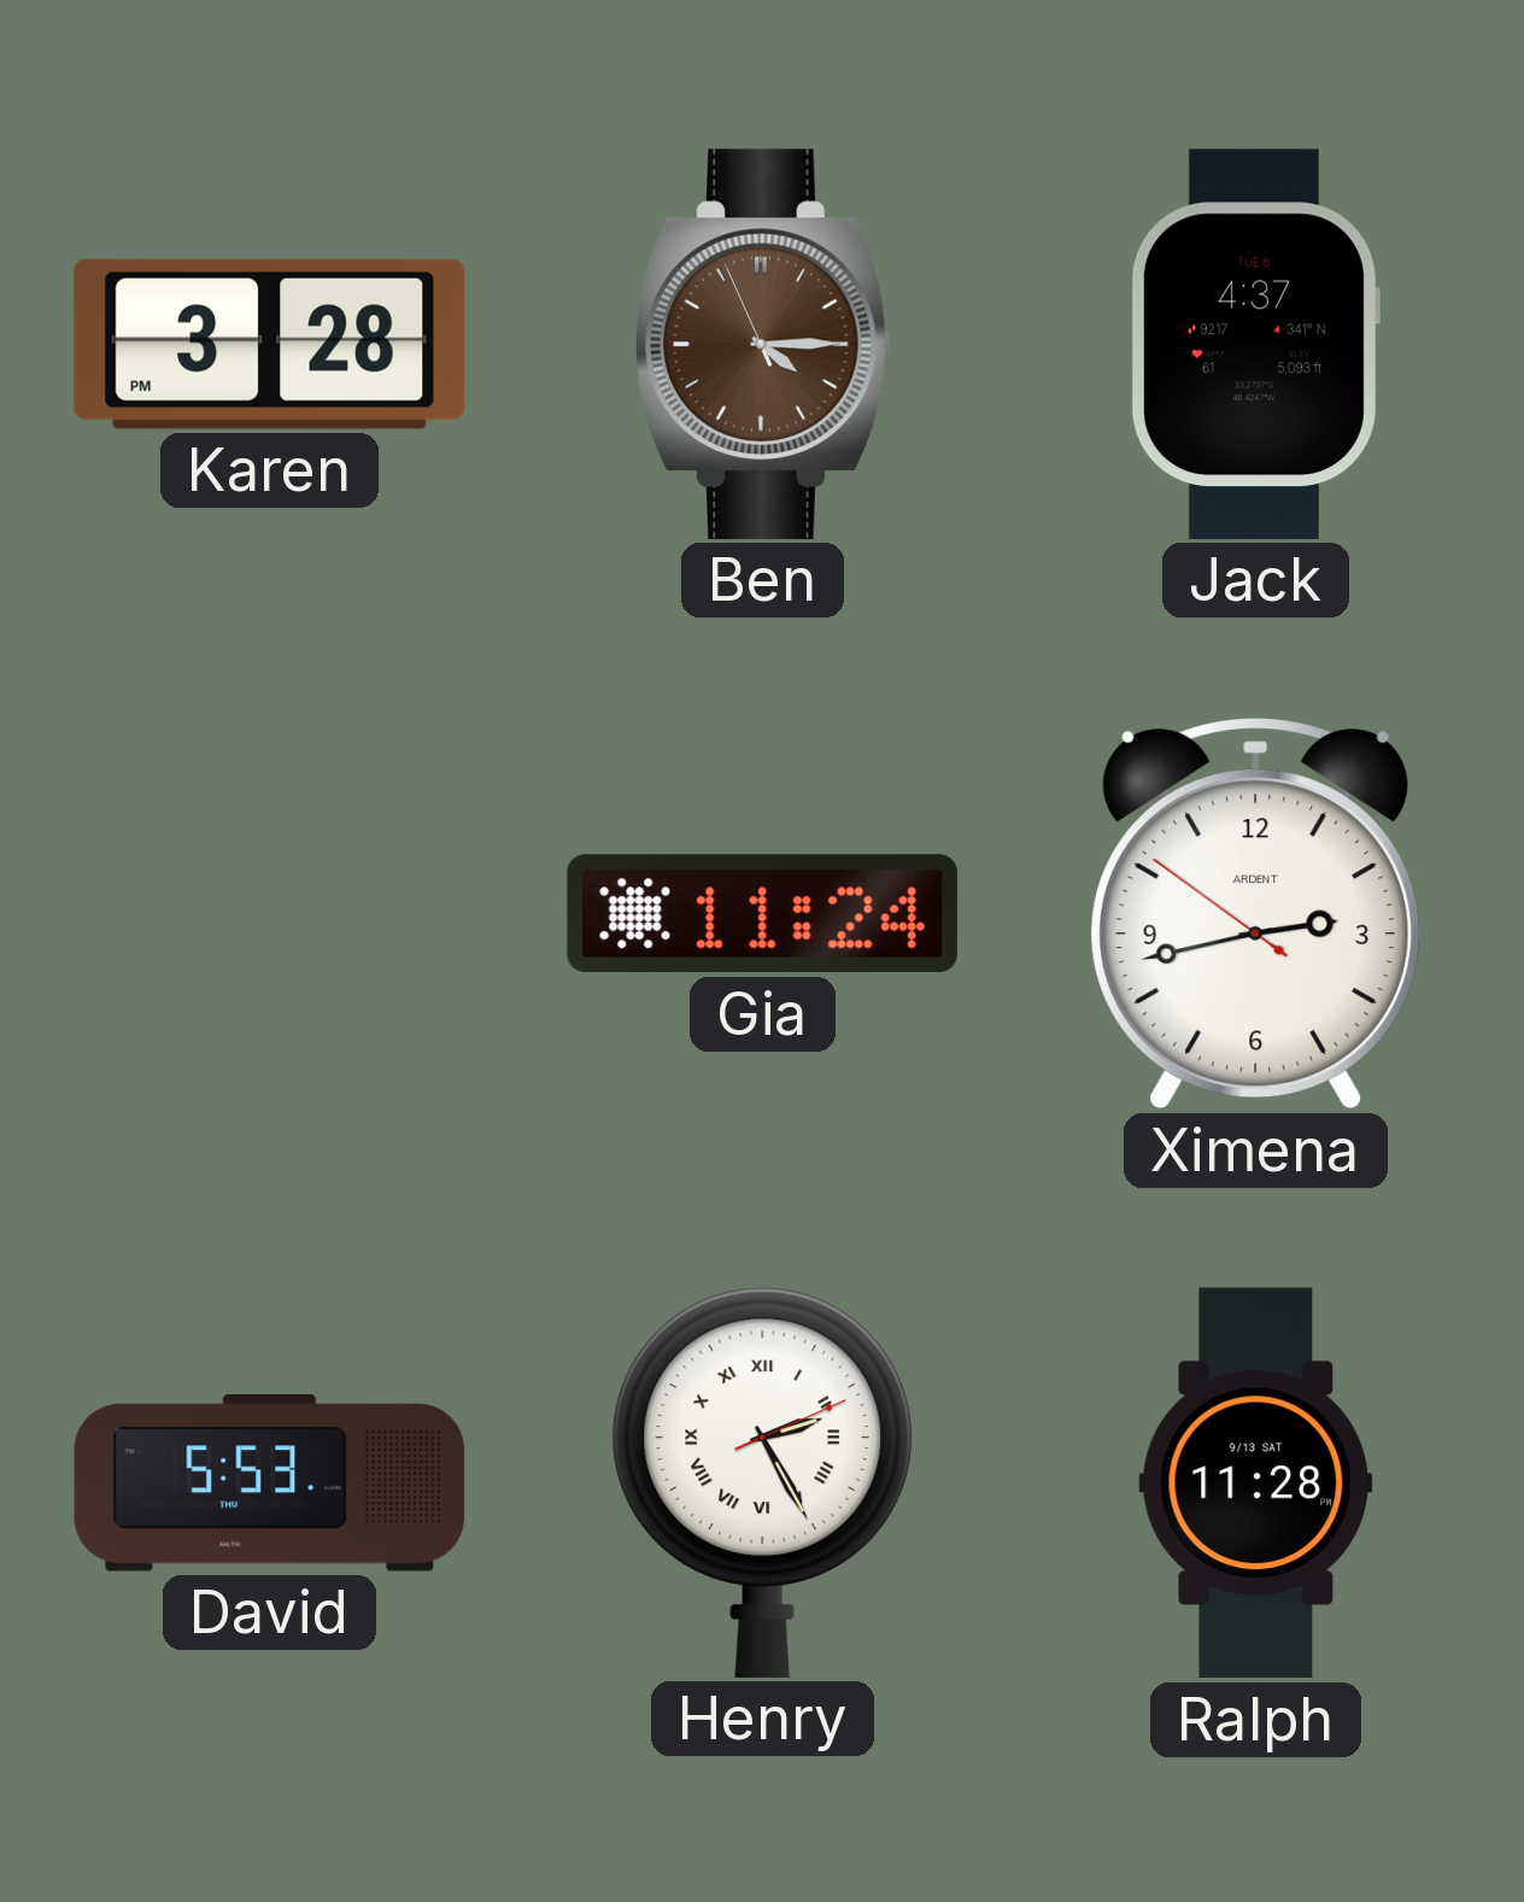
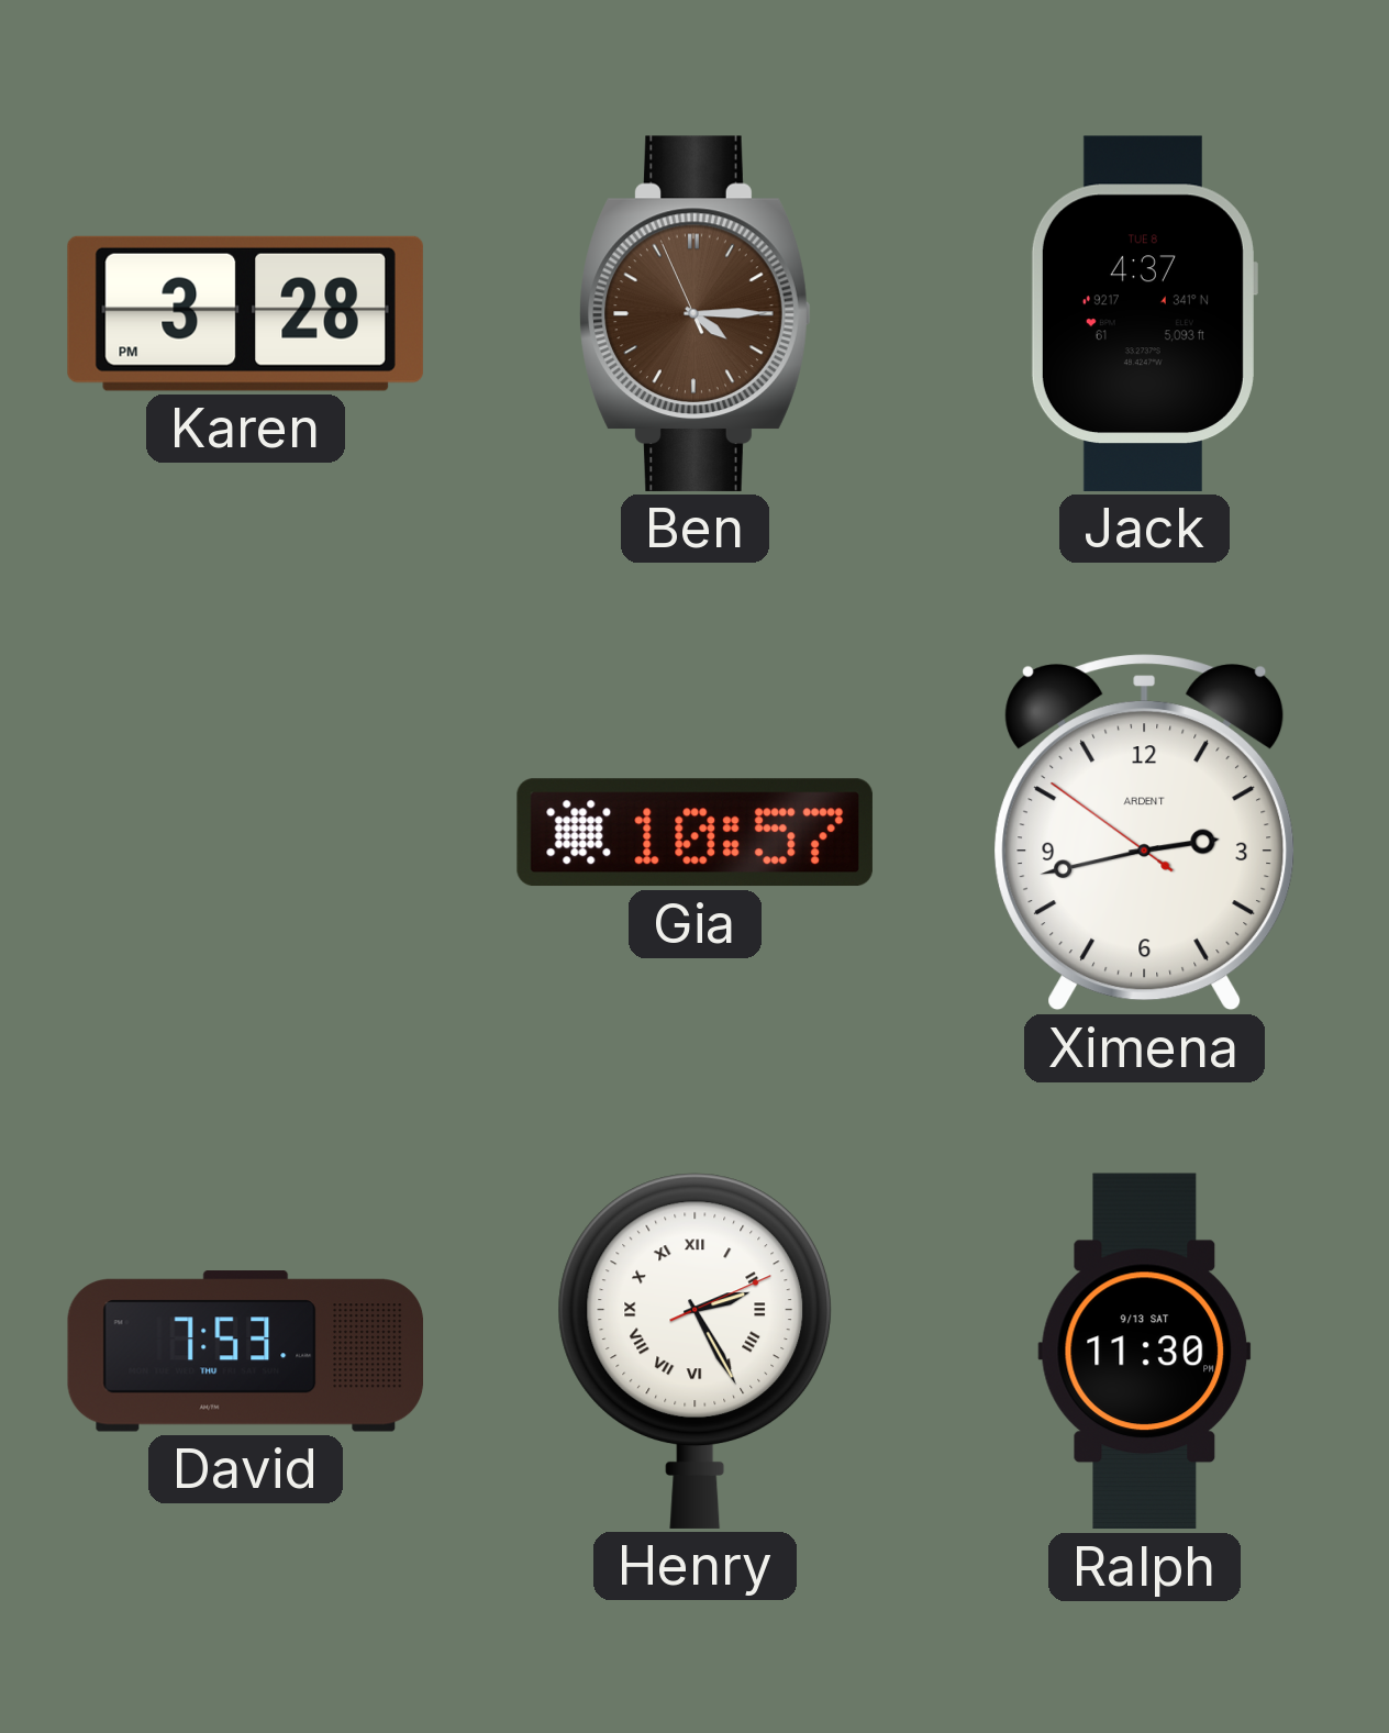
Gia: 11:24 -> 10:57
David: 5:53 -> 7:53
Ralph: 11:28 -> 11:30
